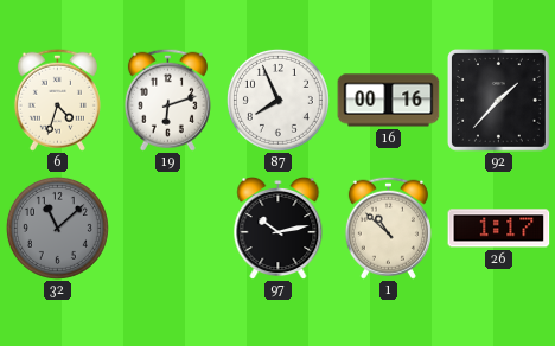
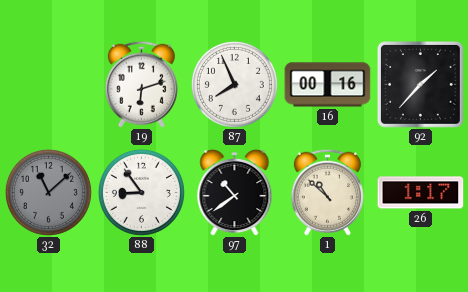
6: 4:33 -> none
88: none -> 8:54
97: 10:13 -> 10:39
